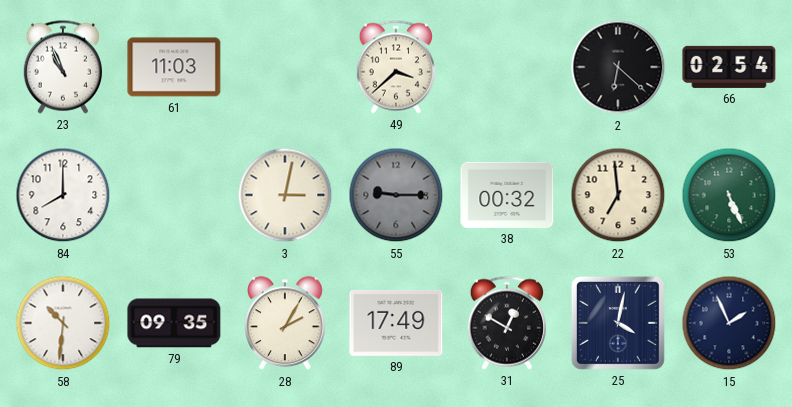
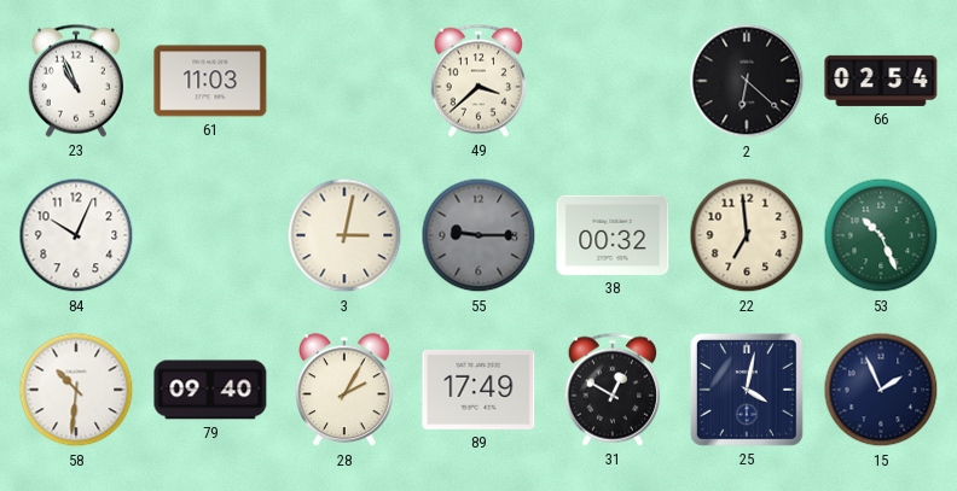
84: 8:00 -> 10:04
53: 5:26 -> 10:26
79: 09:35 -> 09:40
